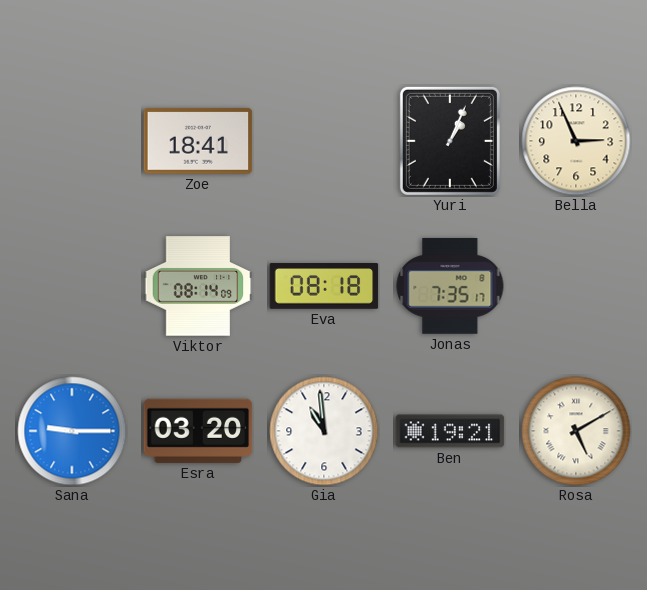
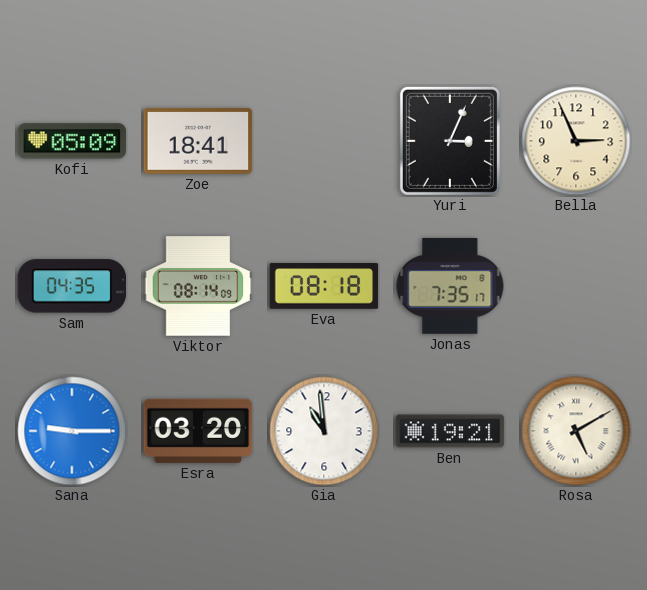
Kofi: none -> 05:09
Yuri: 1:04 -> 3:04
Sam: none -> 04:35
